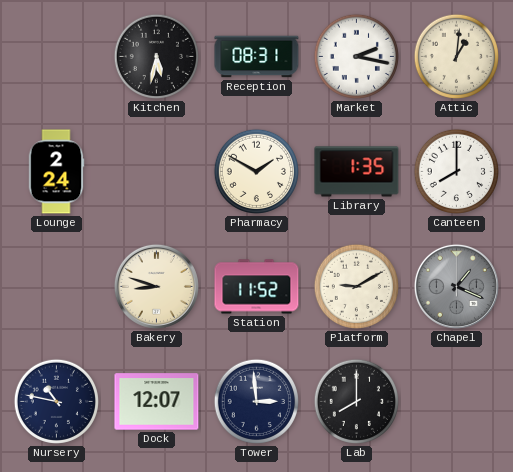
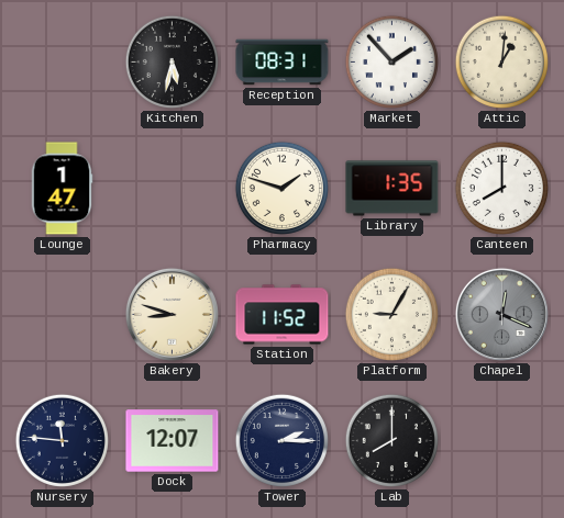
Market: 2:17 -> 1:53
Lounge: 2:24 -> 1:47
Pharmacy: 1:50 -> 1:48
Platform: 9:10 -> 9:05
Chapel: 1:19 -> 12:19
Nursery: 10:47 -> 11:46
Tower: 2:59 -> 2:15
